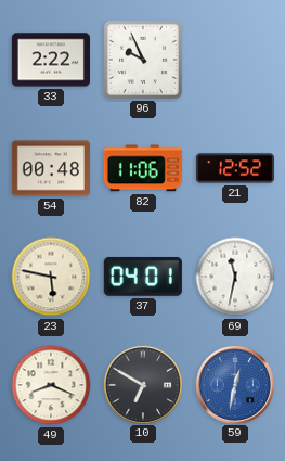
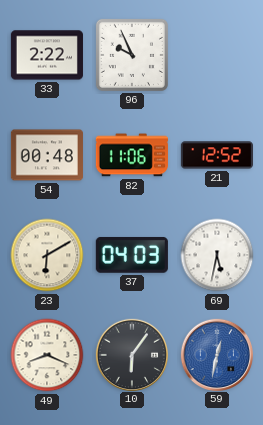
23: 5:47 -> 6:10
37: 04:01 -> 04:03
69: 11:32 -> 5:32
10: 6:50 -> 6:06
